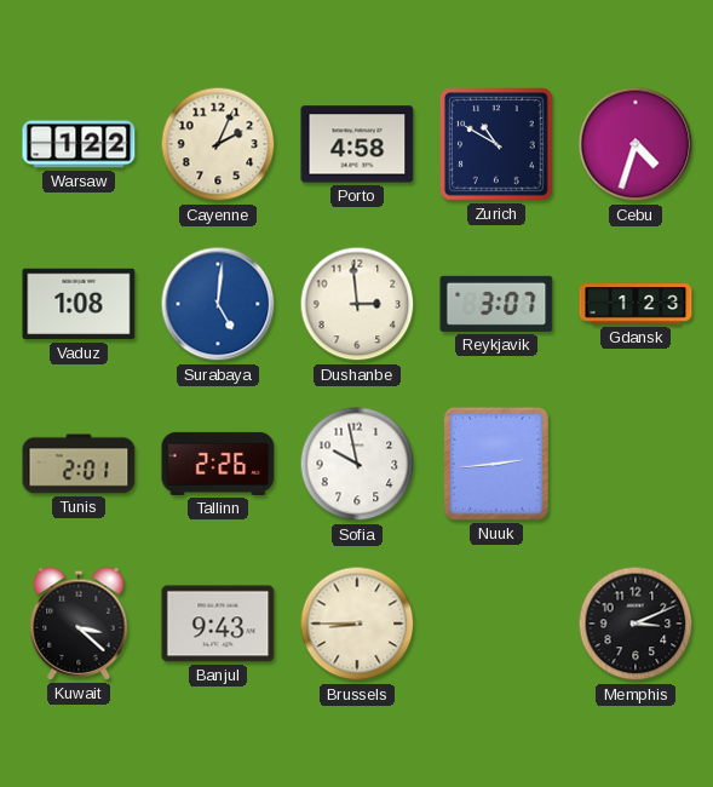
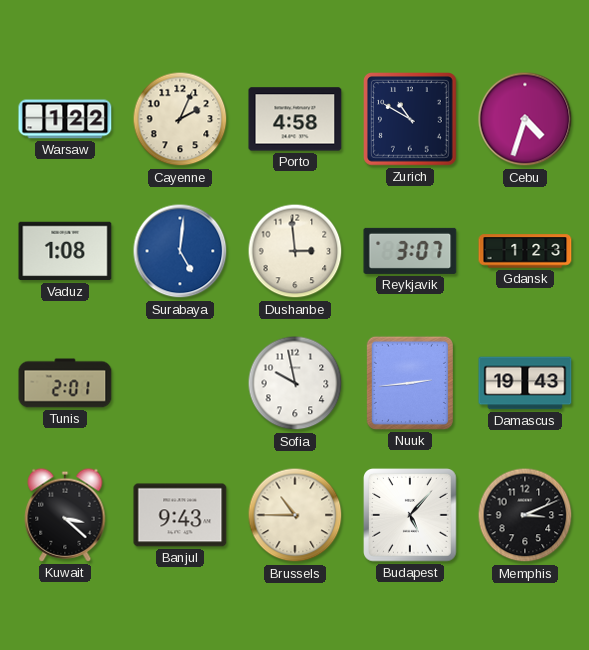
Tallinn: 2:26 -> none
Damascus: none -> 19:43
Brussels: 8:45 -> 10:45
Budapest: none -> 5:07
